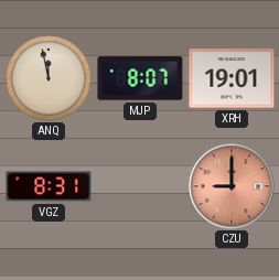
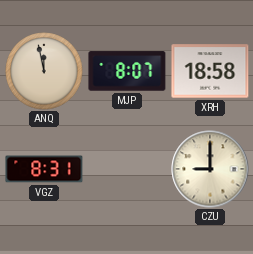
XRH: 19:01 -> 18:58
CZU dial: salmon -> cream
